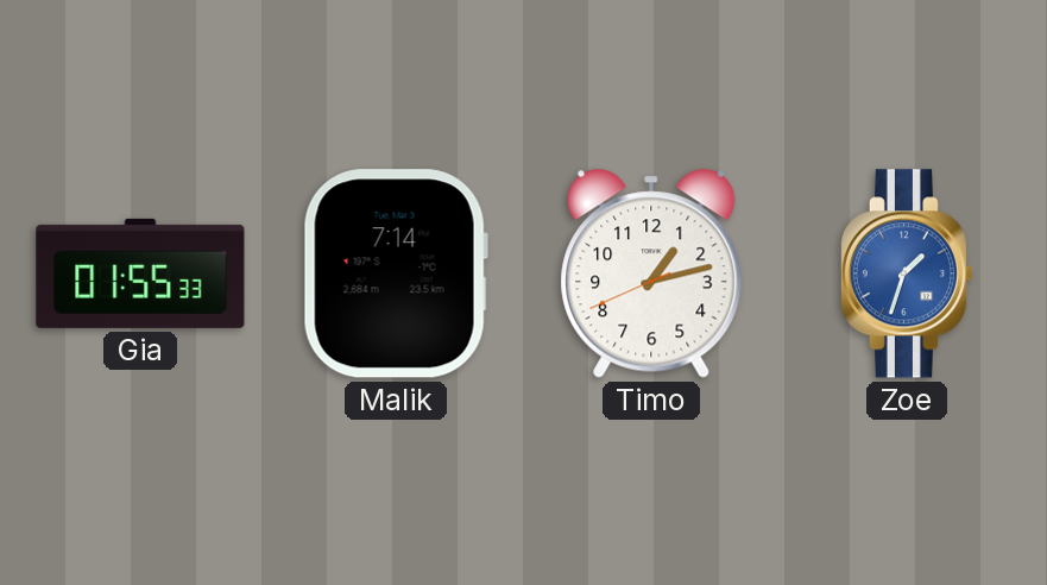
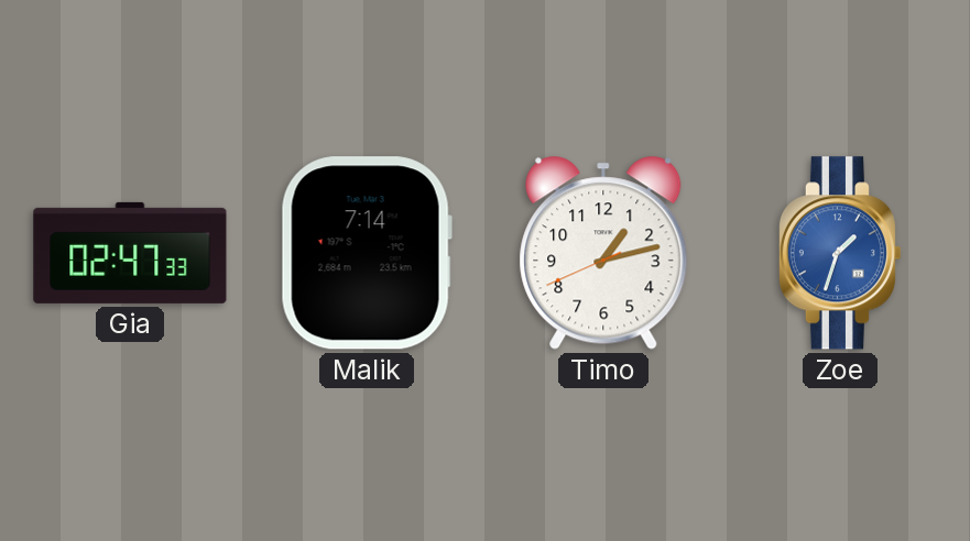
Gia: 01:55 -> 02:47
